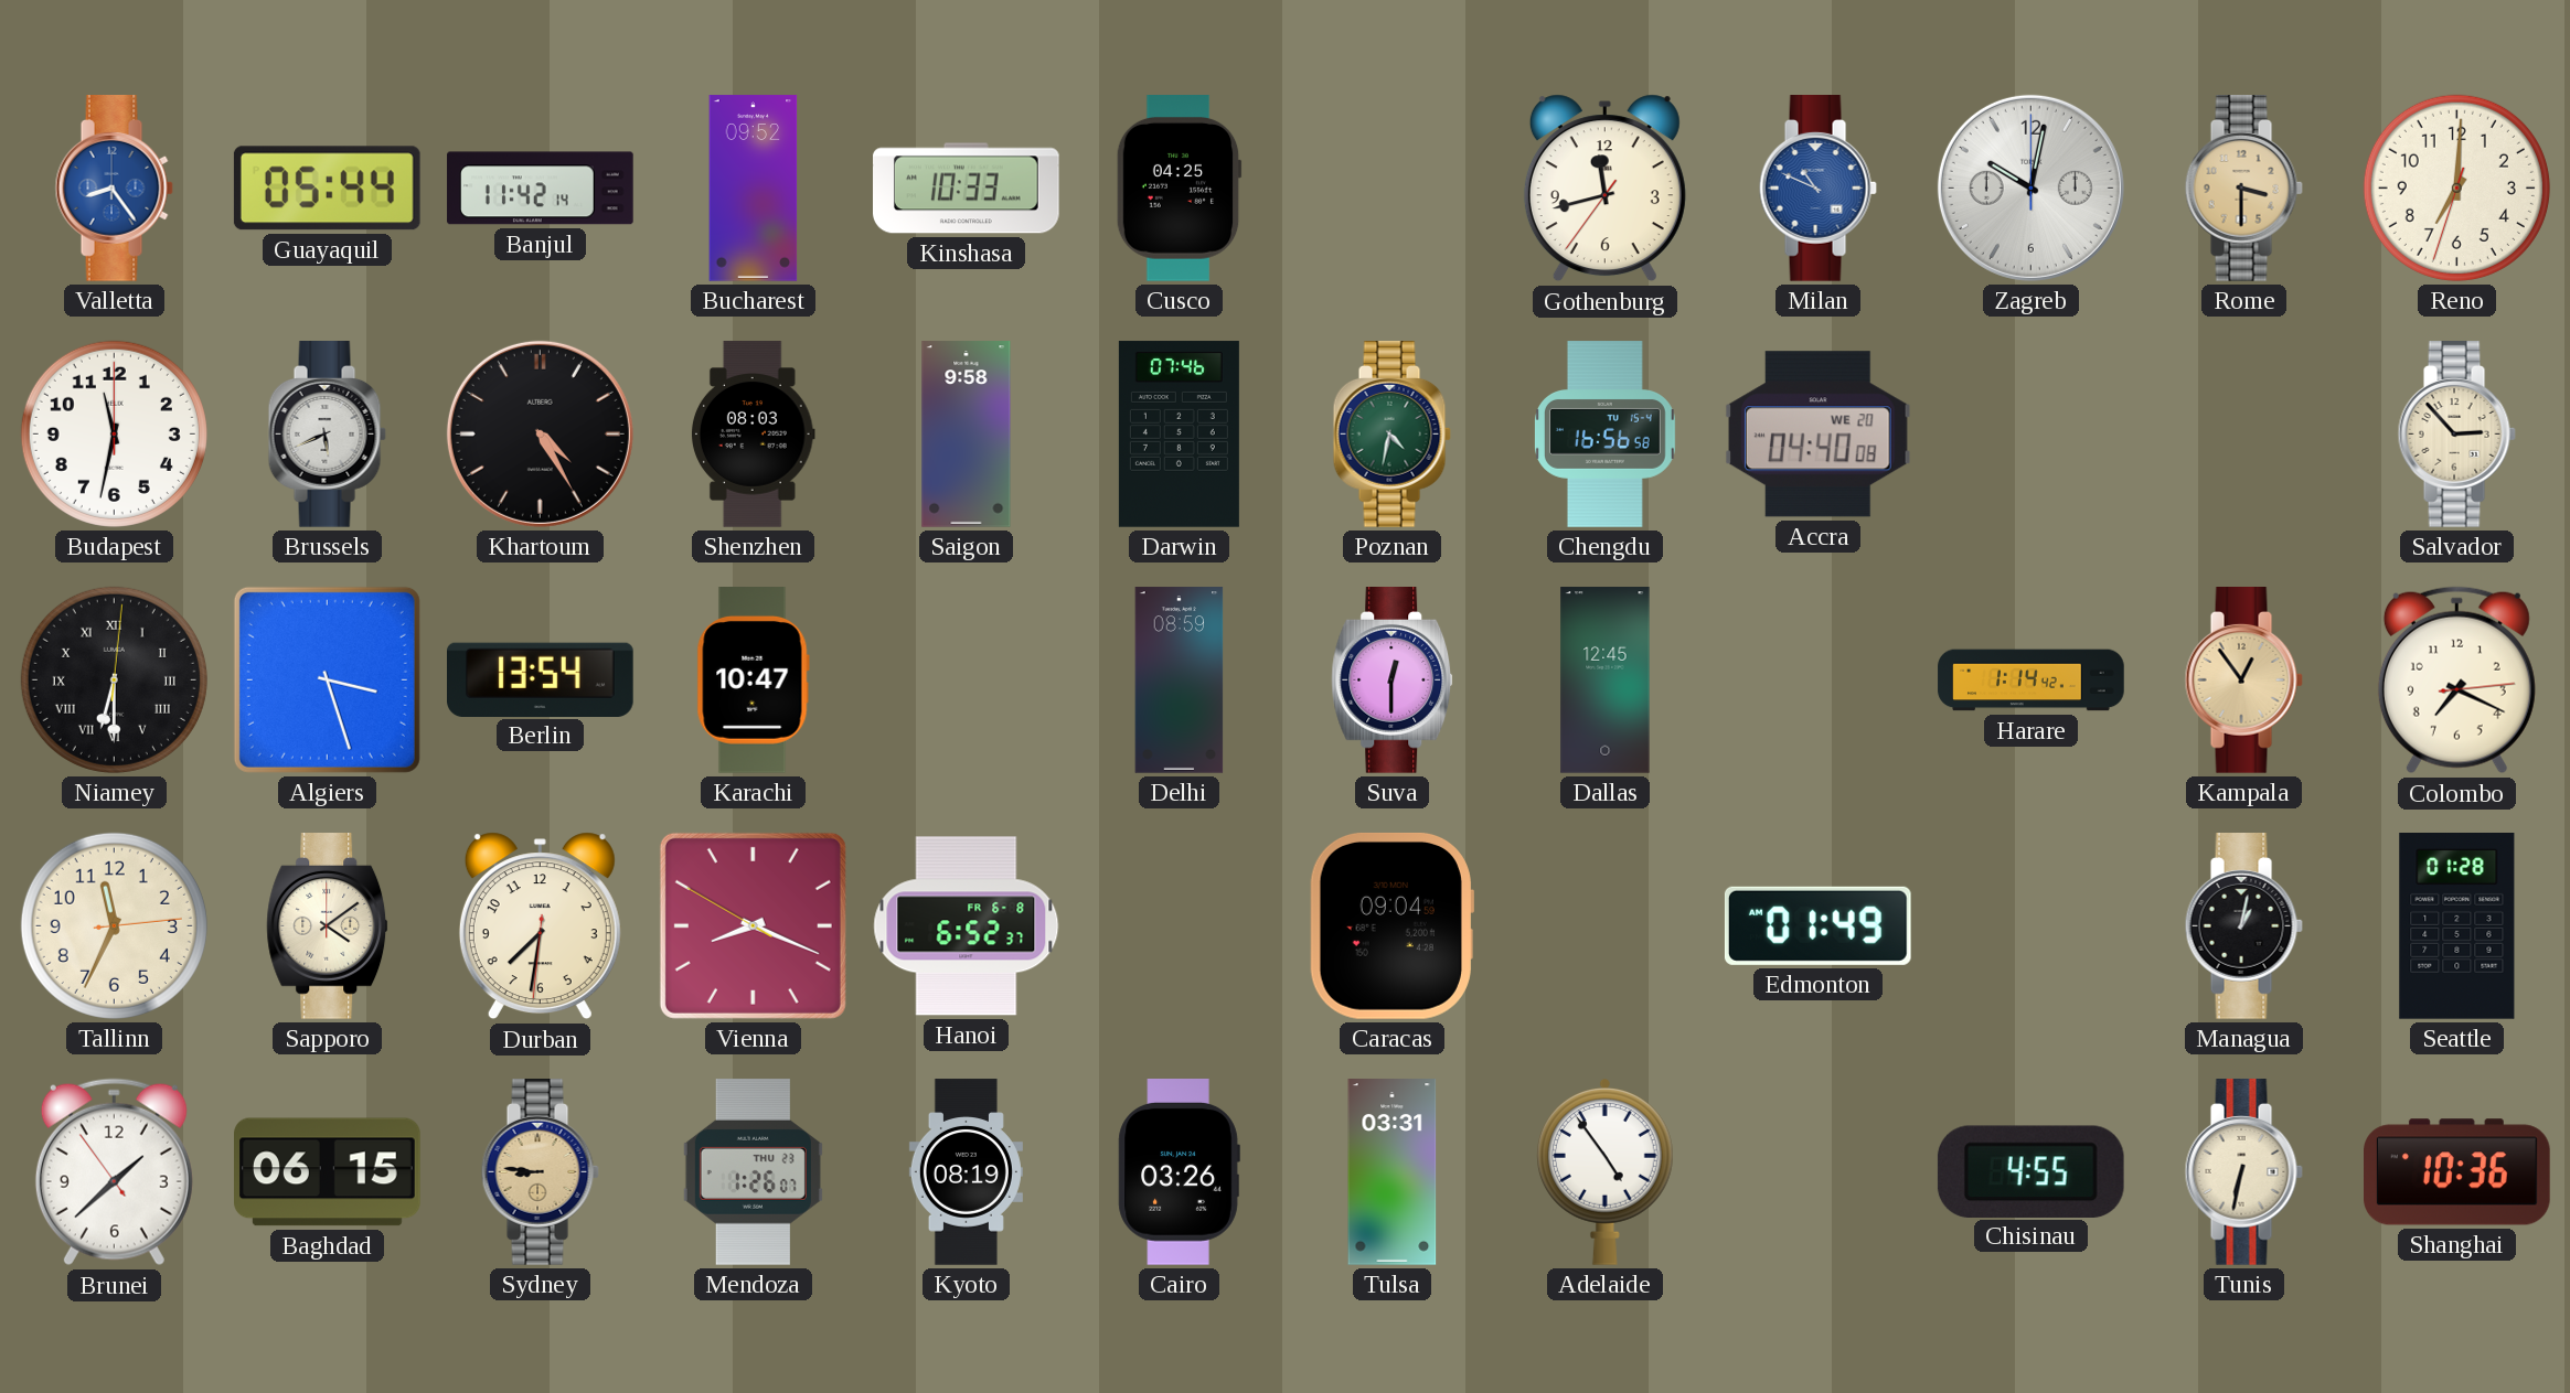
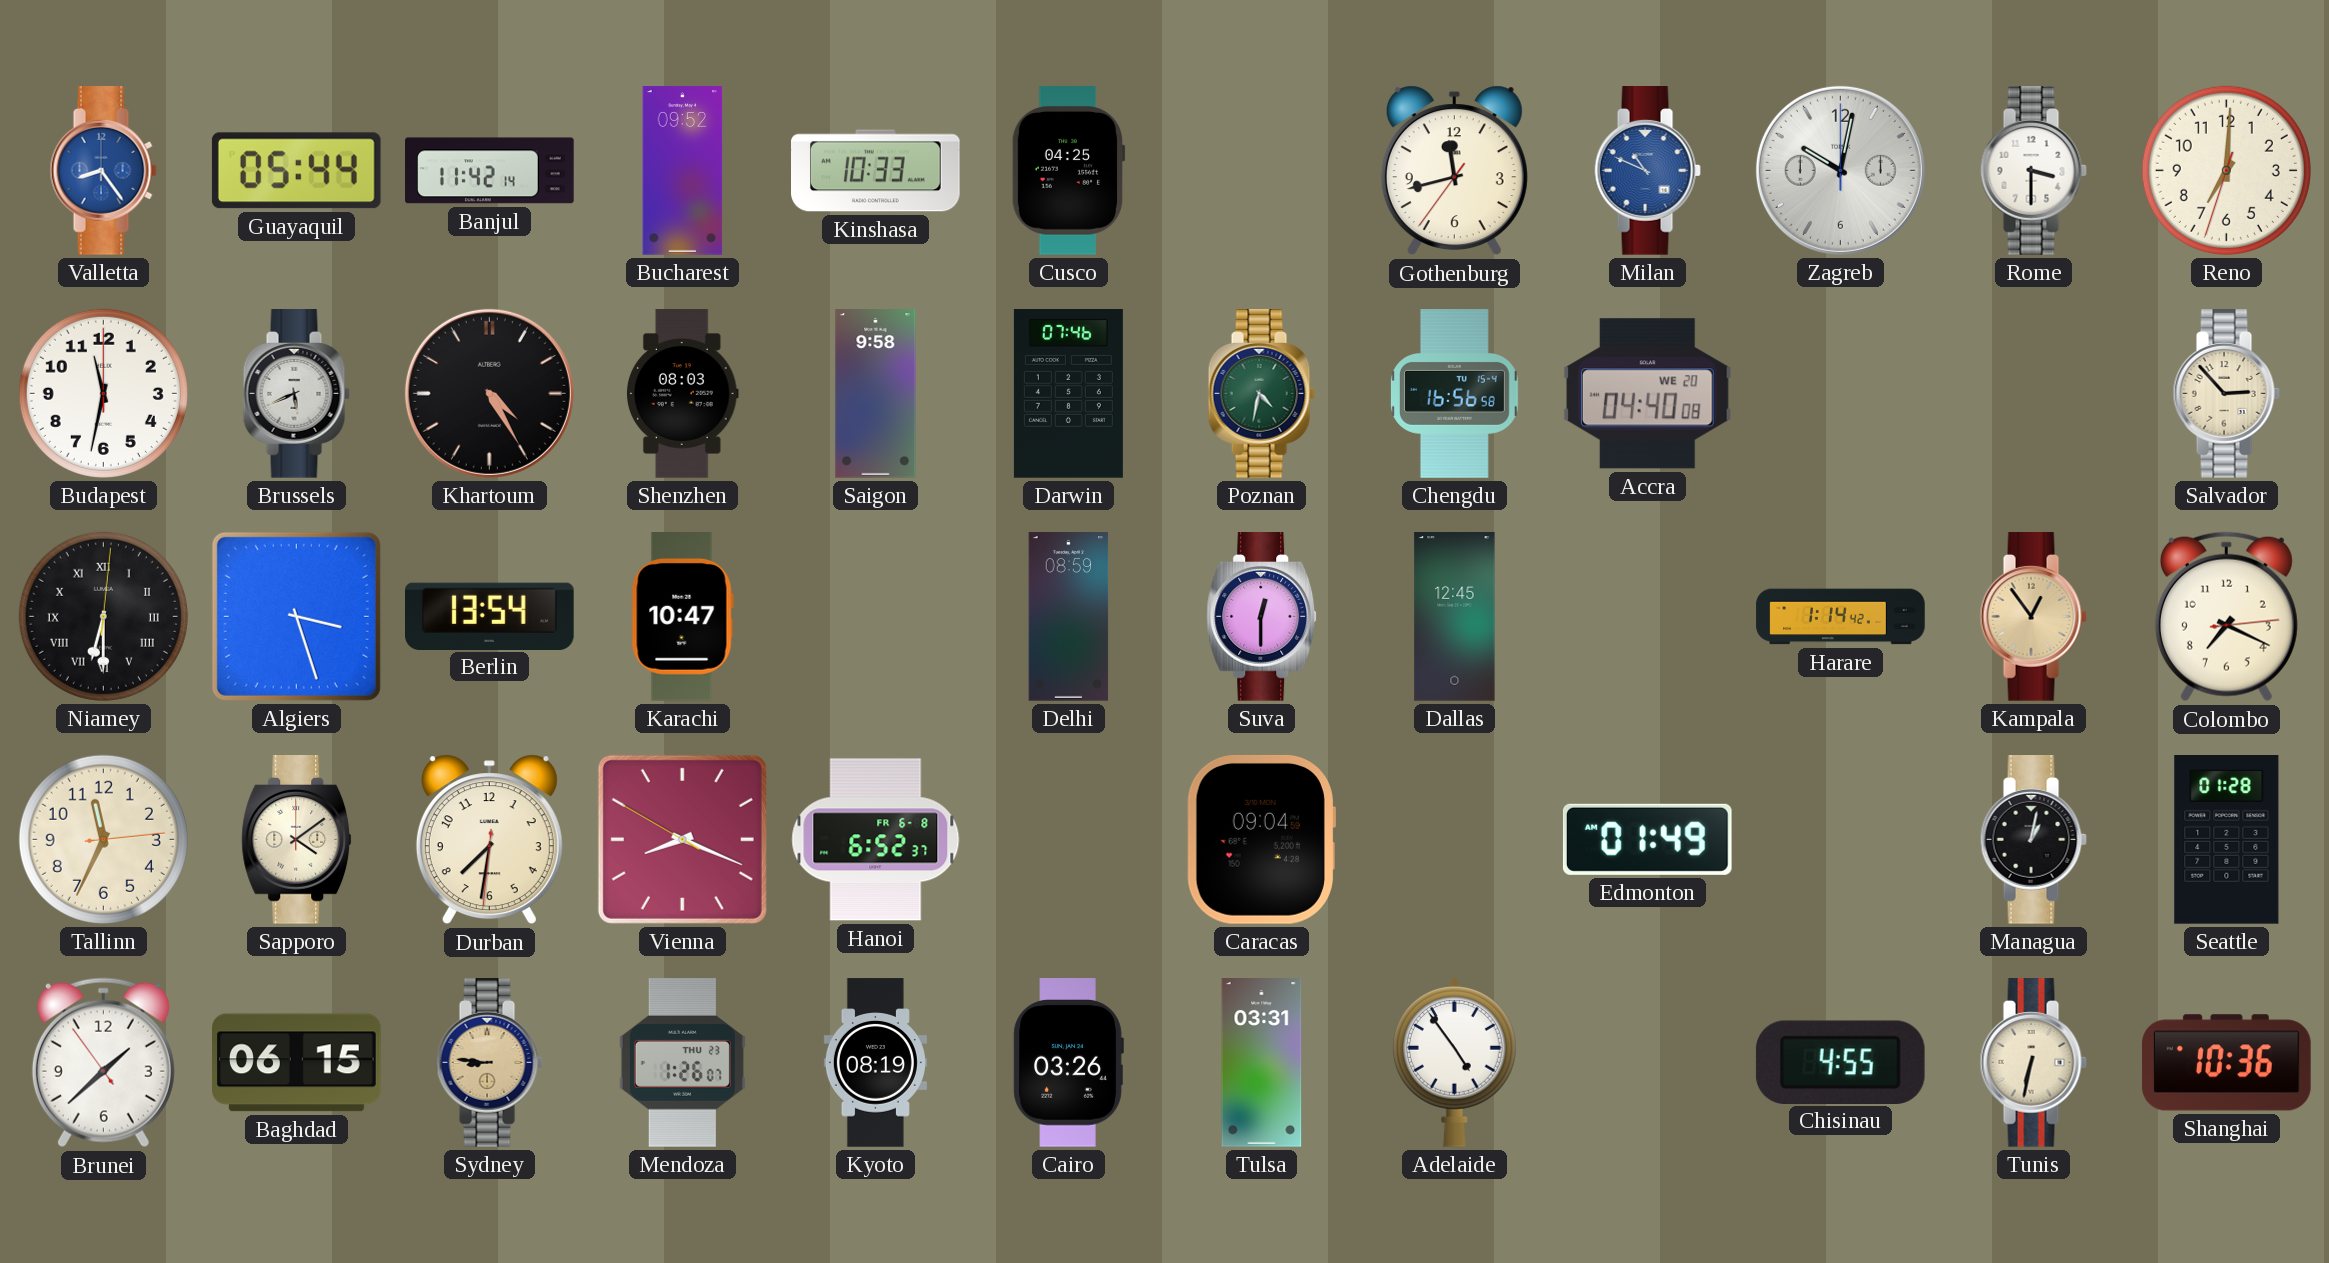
Rome dial: champagne -> white
